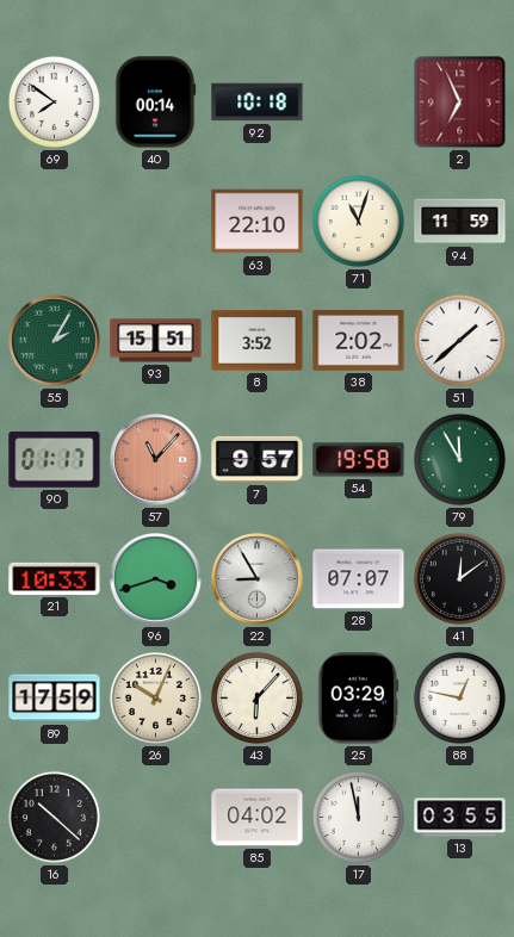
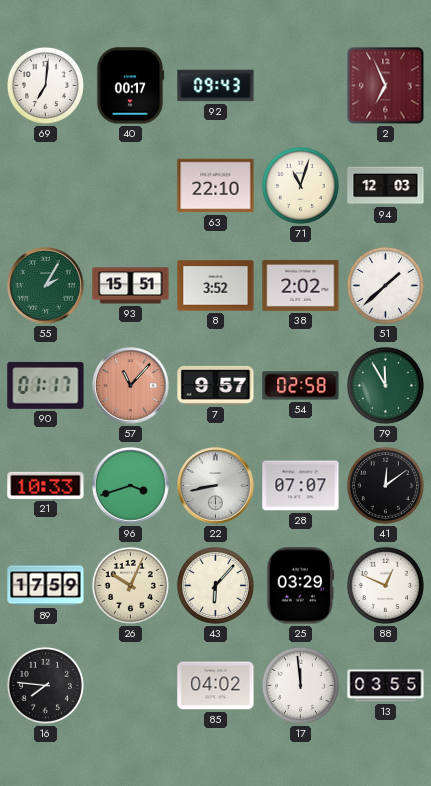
69: 7:51 -> 7:01
40: 00:14 -> 00:17
92: 10:18 -> 09:43
94: 11:59 -> 12:03
54: 19:58 -> 02:58
22: 8:55 -> 8:43
88: 12:47 -> 12:49
16: 10:22 -> 7:46
17: 11:58 -> 11:59
